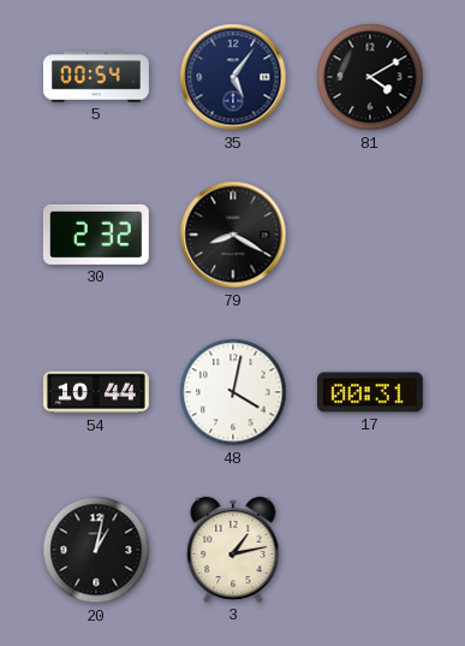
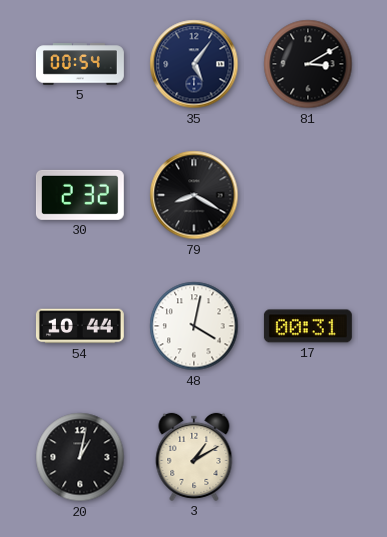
81: 4:10 -> 3:10
3: 1:13 -> 1:10
